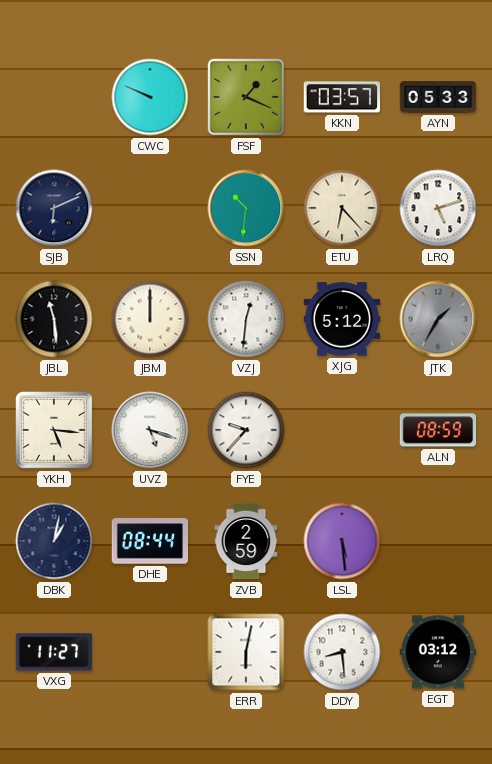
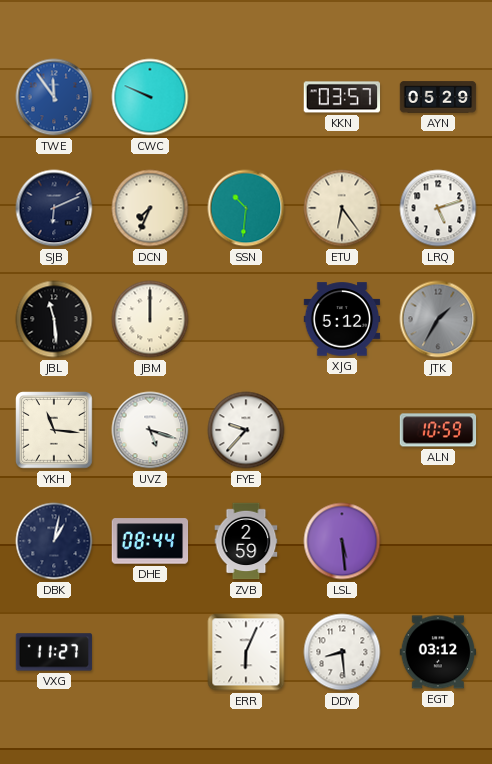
TWE: none -> 11:54
FSF: 1:19 -> none
AYN: 05:33 -> 05:29
DCN: none -> 7:34
ETU: 6:23 -> 6:24
VZJ: 12:31 -> none
YKH: 5:16 -> 11:16
ALN: 08:59 -> 10:59
ERR: 6:02 -> 6:04
